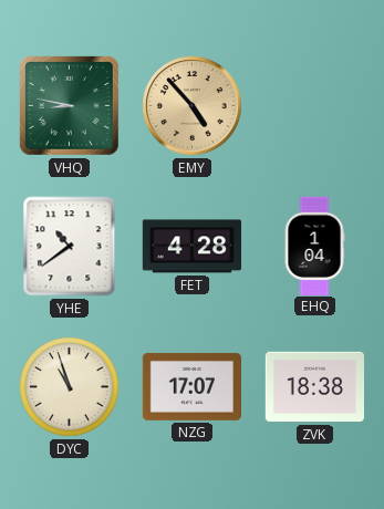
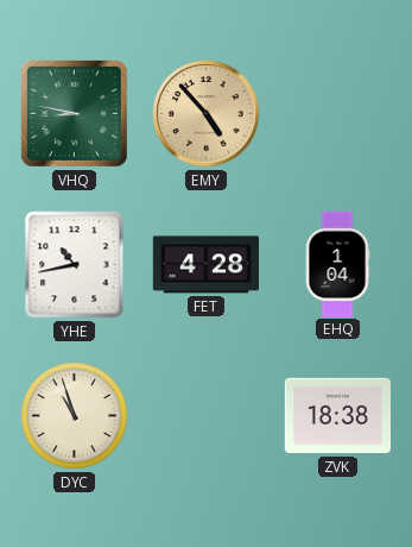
YHE: 10:39 -> 10:43
NZG: 17:07 -> none
